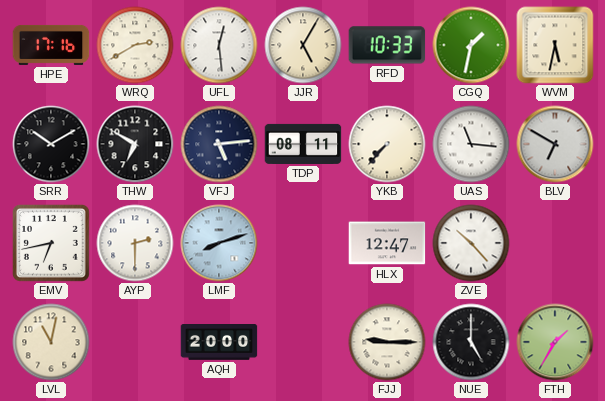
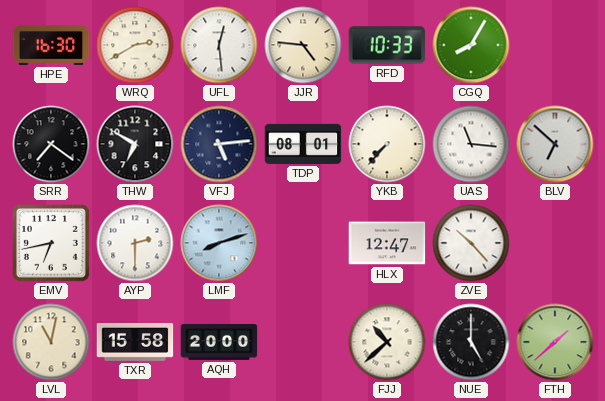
HPE: 17:16 -> 16:30
JJR: 5:05 -> 4:46
CGQ: 1:32 -> 8:05
WVM: 5:32 -> none
SRR: 10:10 -> 7:21
TDP: 08:11 -> 08:01
BLV: 6:50 -> 6:52
TXR: none -> 15:58
FJJ: 9:15 -> 10:38
FTH: 1:35 -> 1:38
